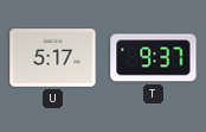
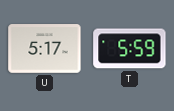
T: 9:37 -> 5:59
